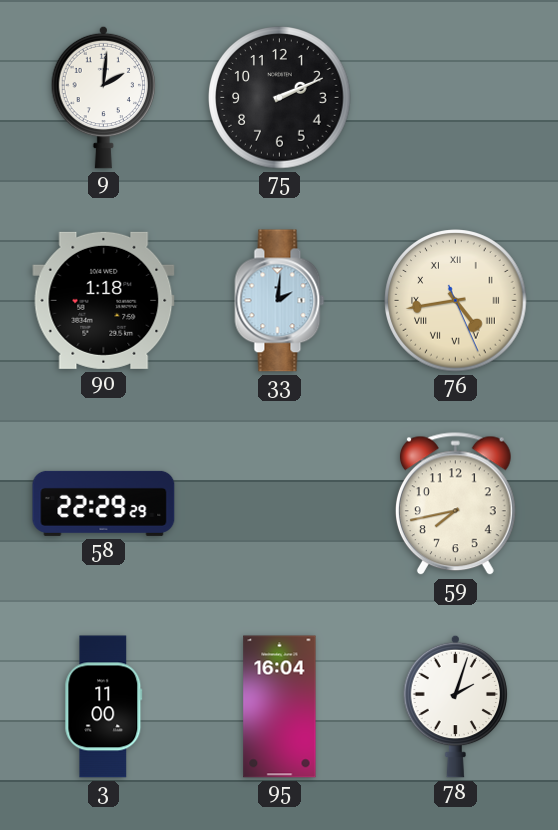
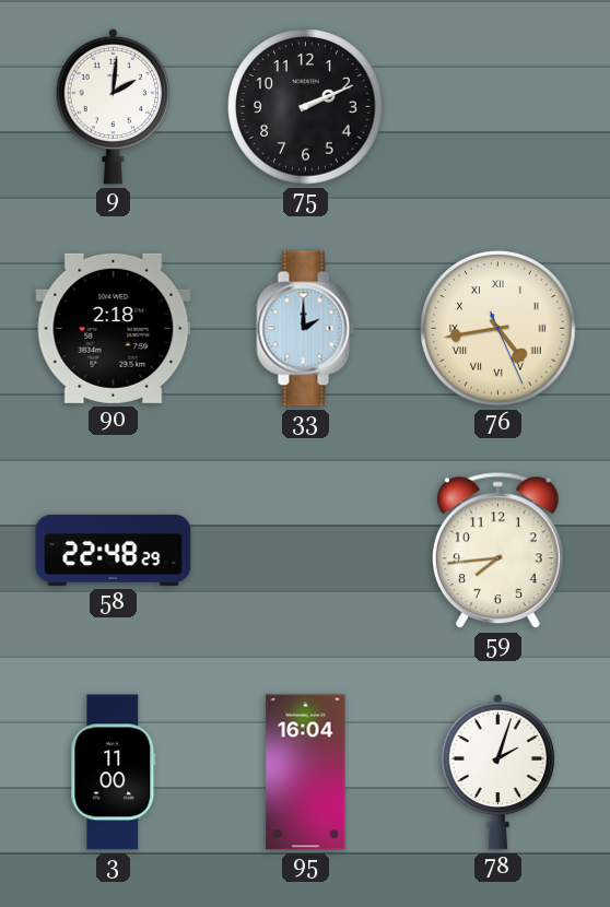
90: 1:18 -> 2:18
33: 2:01 -> 2:00
58: 22:29 -> 22:48
59: 7:43 -> 7:44
